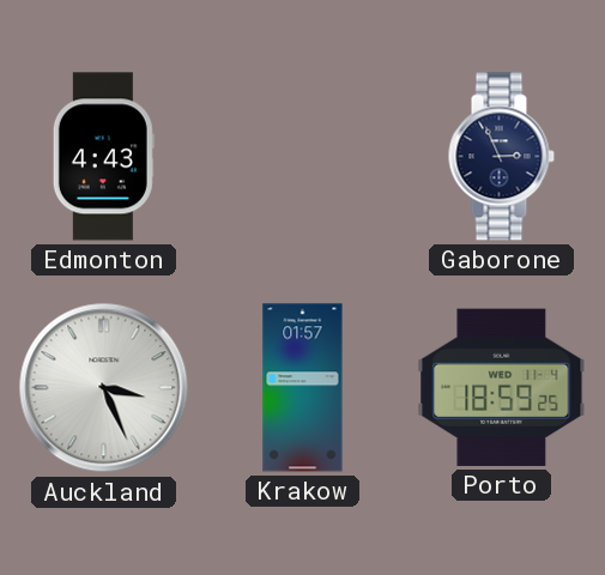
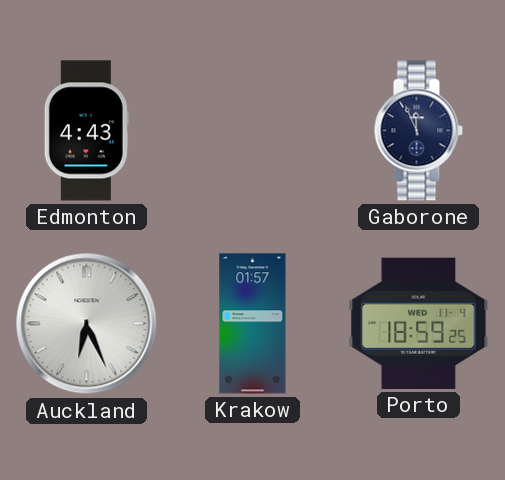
Gaborone: 2:56 -> 11:56
Auckland: 3:26 -> 6:26
